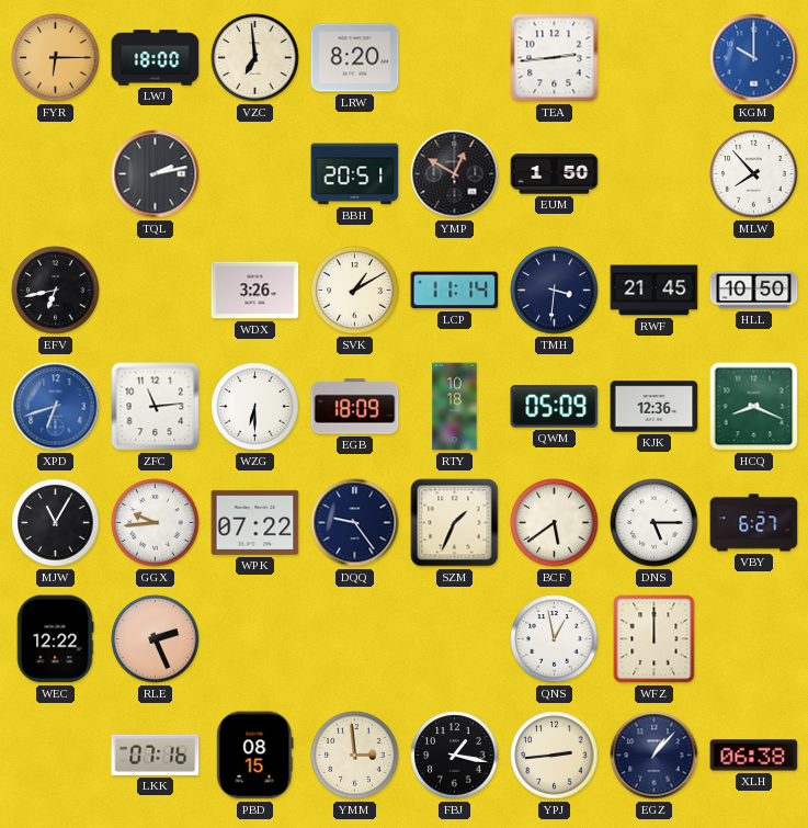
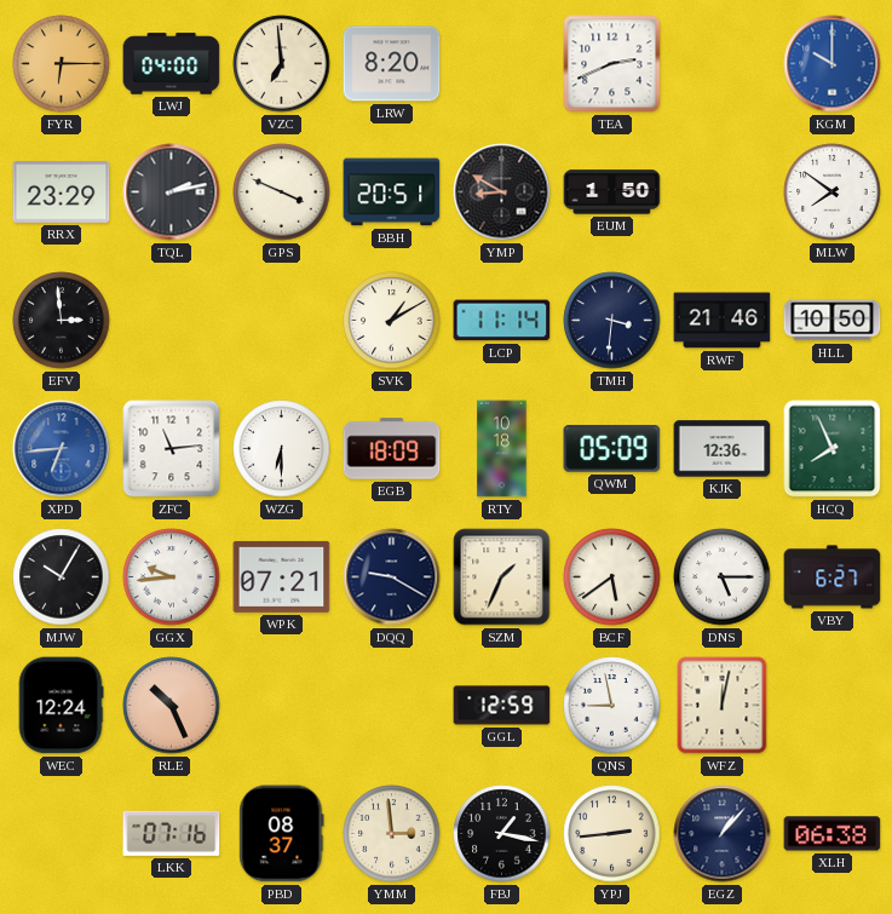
LWJ: 18:00 -> 04:00
TEA: 2:44 -> 2:41
RRX: none -> 23:29
GPS: none -> 3:49
YMP: 12:50 -> 8:50
MLW: 7:53 -> 7:51
EFV: 6:43 -> 2:59
WDX: 3:26 -> none
RWF: 21:45 -> 21:46
XPD: 6:42 -> 6:44
HCQ: 8:19 -> 7:56
MJW: 11:05 -> 10:05
WPK: 07:22 -> 07:21
DQQ: 9:24 -> 9:20
WEC: 12:22 -> 12:24
RLE: 2:26 -> 10:26
GGL: none -> 12:59
QNS: 12:58 -> 8:58
WFZ: 12:00 -> 12:02
PBD: 08:15 -> 08:37
